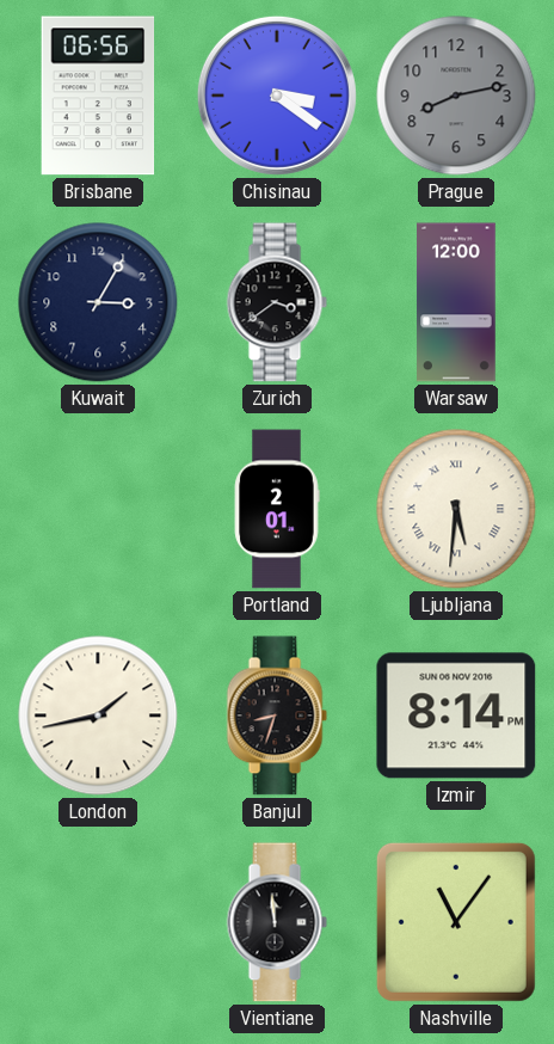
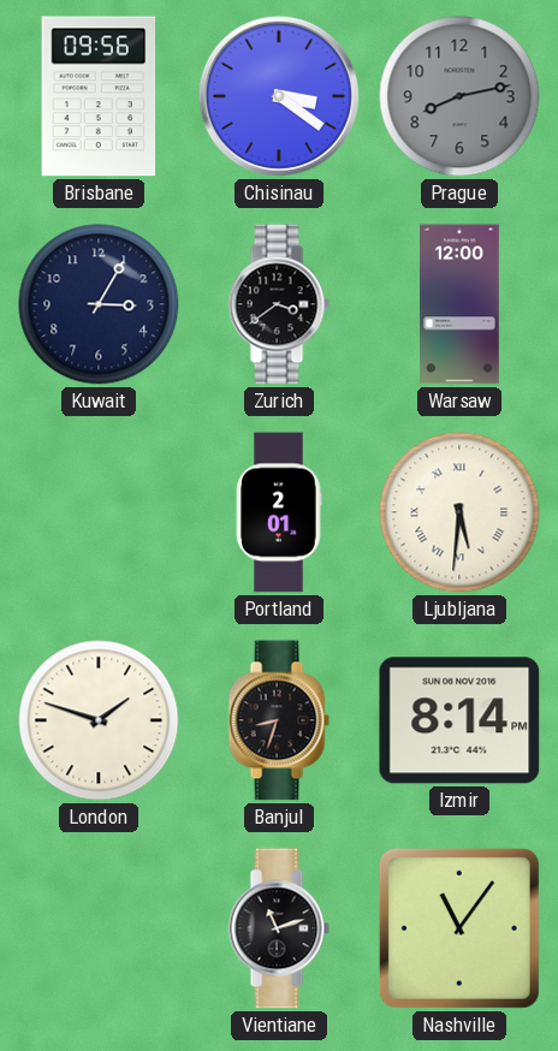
Brisbane: 06:56 -> 09:56
London: 1:43 -> 1:48
Vientiane: 11:59 -> 11:12
